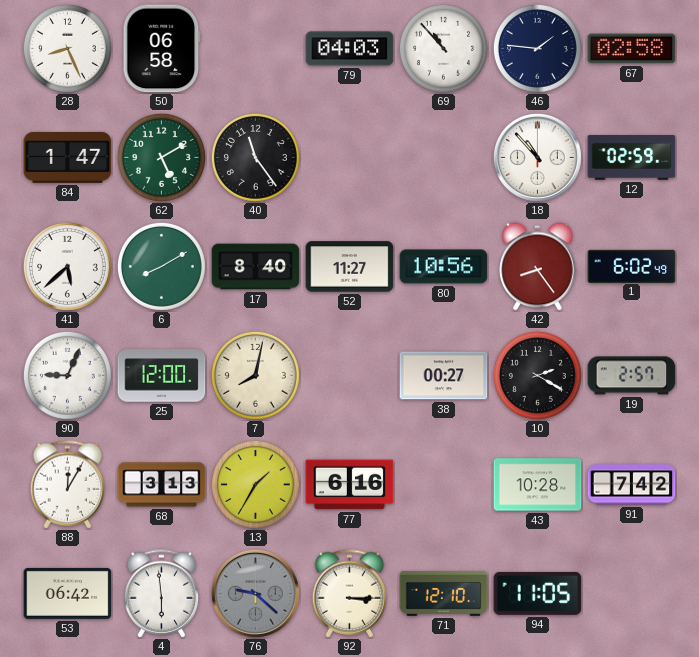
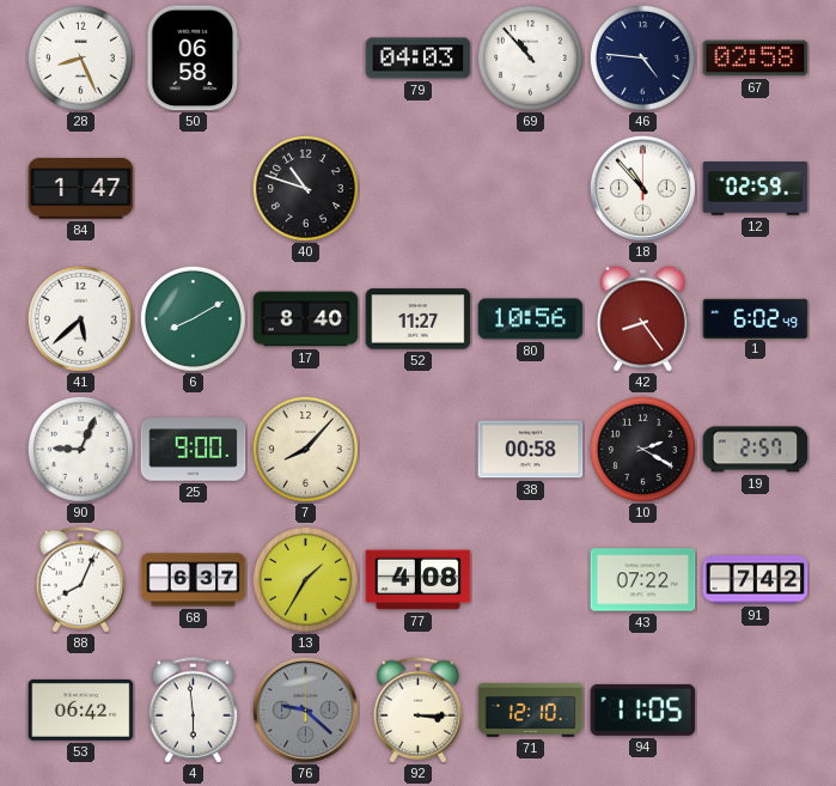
46: 1:46 -> 4:46
62: 5:10 -> none
40: 11:24 -> 10:48
25: 12:00 -> 9:00
7: 8:02 -> 8:07
38: 00:27 -> 00:58
88: 12:05 -> 8:04
68: 3:13 -> 6:37
77: 6:16 -> 4:08
43: 10:28 -> 07:22
